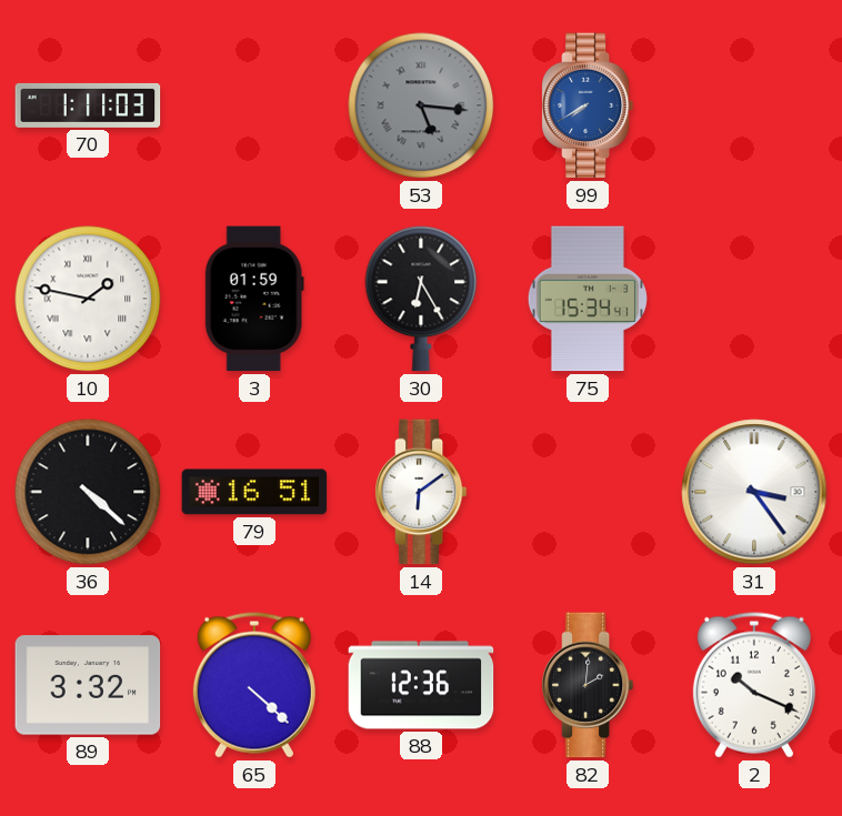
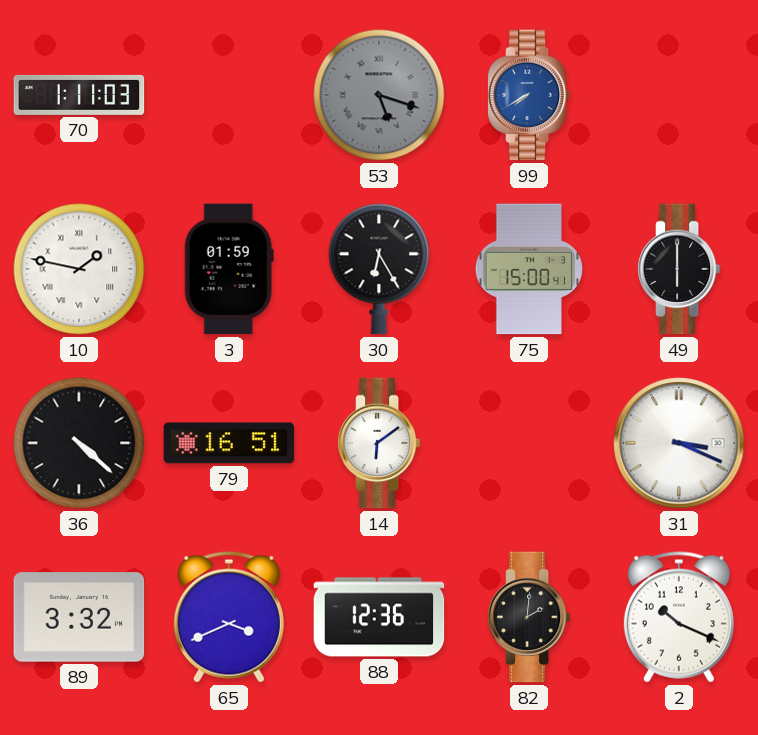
53: 5:16 -> 5:18
75: 15:34 -> 15:00
49: none -> 6:00
31: 3:24 -> 3:19
65: 4:22 -> 3:41
